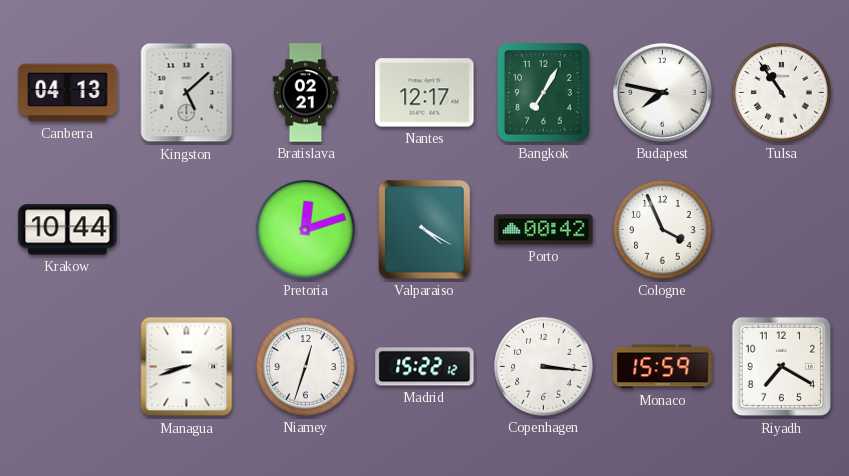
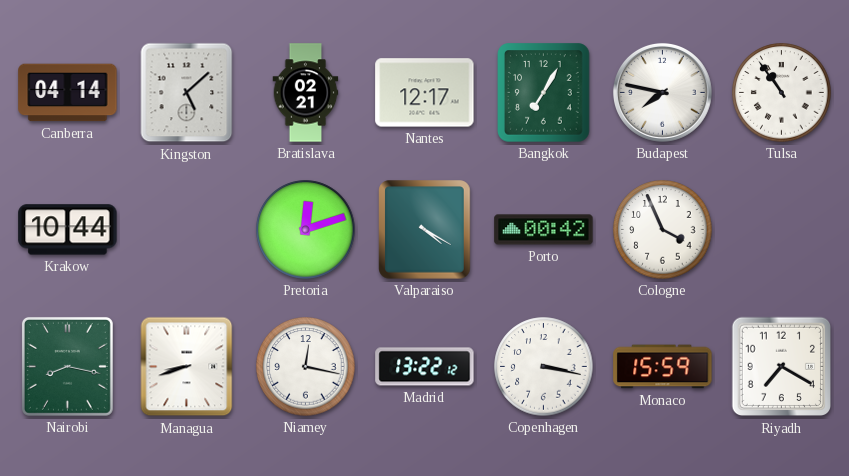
Canberra: 04:13 -> 04:14
Nairobi: none -> 8:17
Niamey: 12:33 -> 12:17
Madrid: 15:22 -> 13:22
Copenhagen: 3:16 -> 3:17
